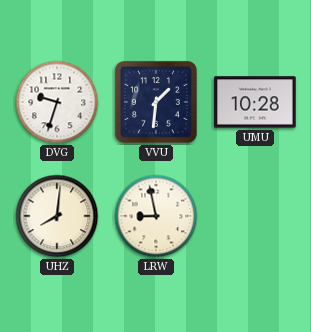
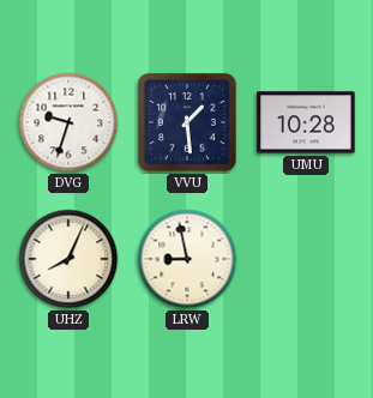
VVU: 1:31 -> 1:29
UHZ: 8:01 -> 8:04
